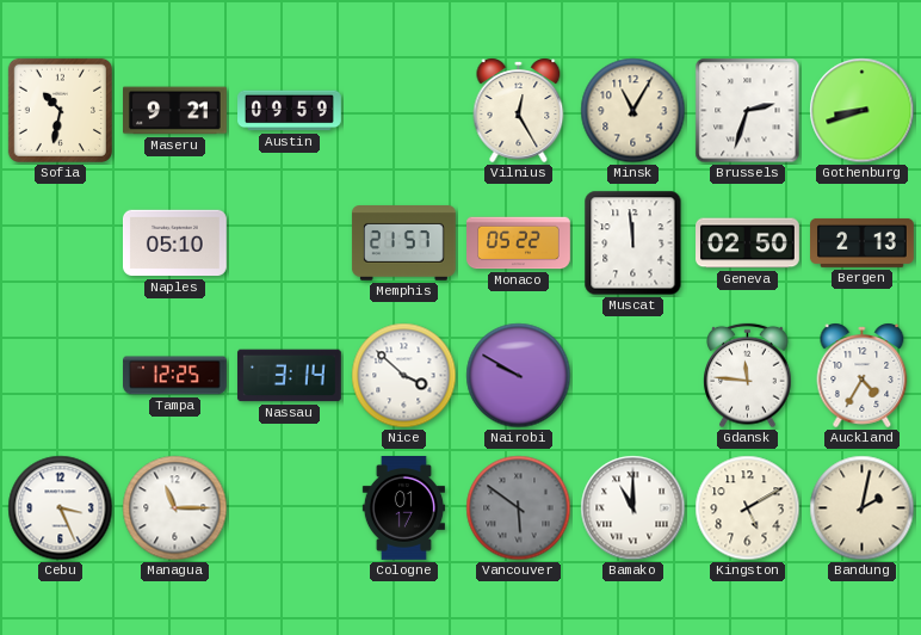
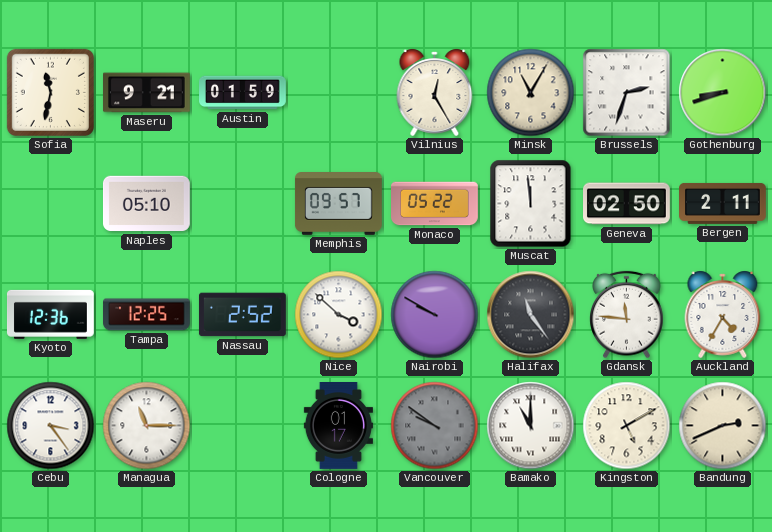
Sofia: 10:32 -> 11:32
Austin: 09:59 -> 01:59
Memphis: 21:57 -> 09:57
Bergen: 2:13 -> 2:11
Kyoto: none -> 12:36
Nassau: 3:14 -> 2:52
Halifax: none -> 11:24
Cebu: 3:26 -> 3:24
Vancouver: 5:51 -> 9:51
Bandung: 2:02 -> 2:41
